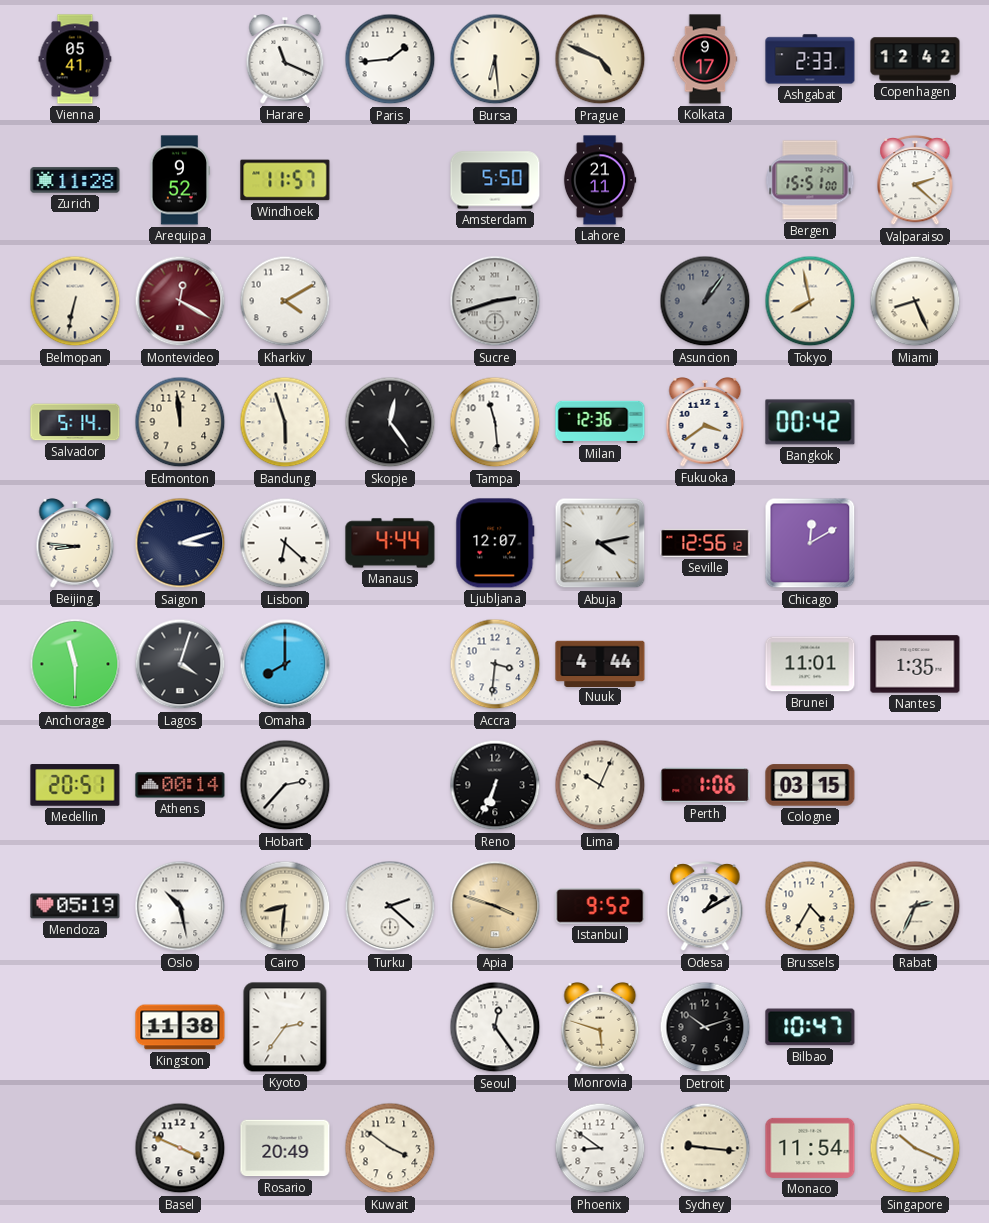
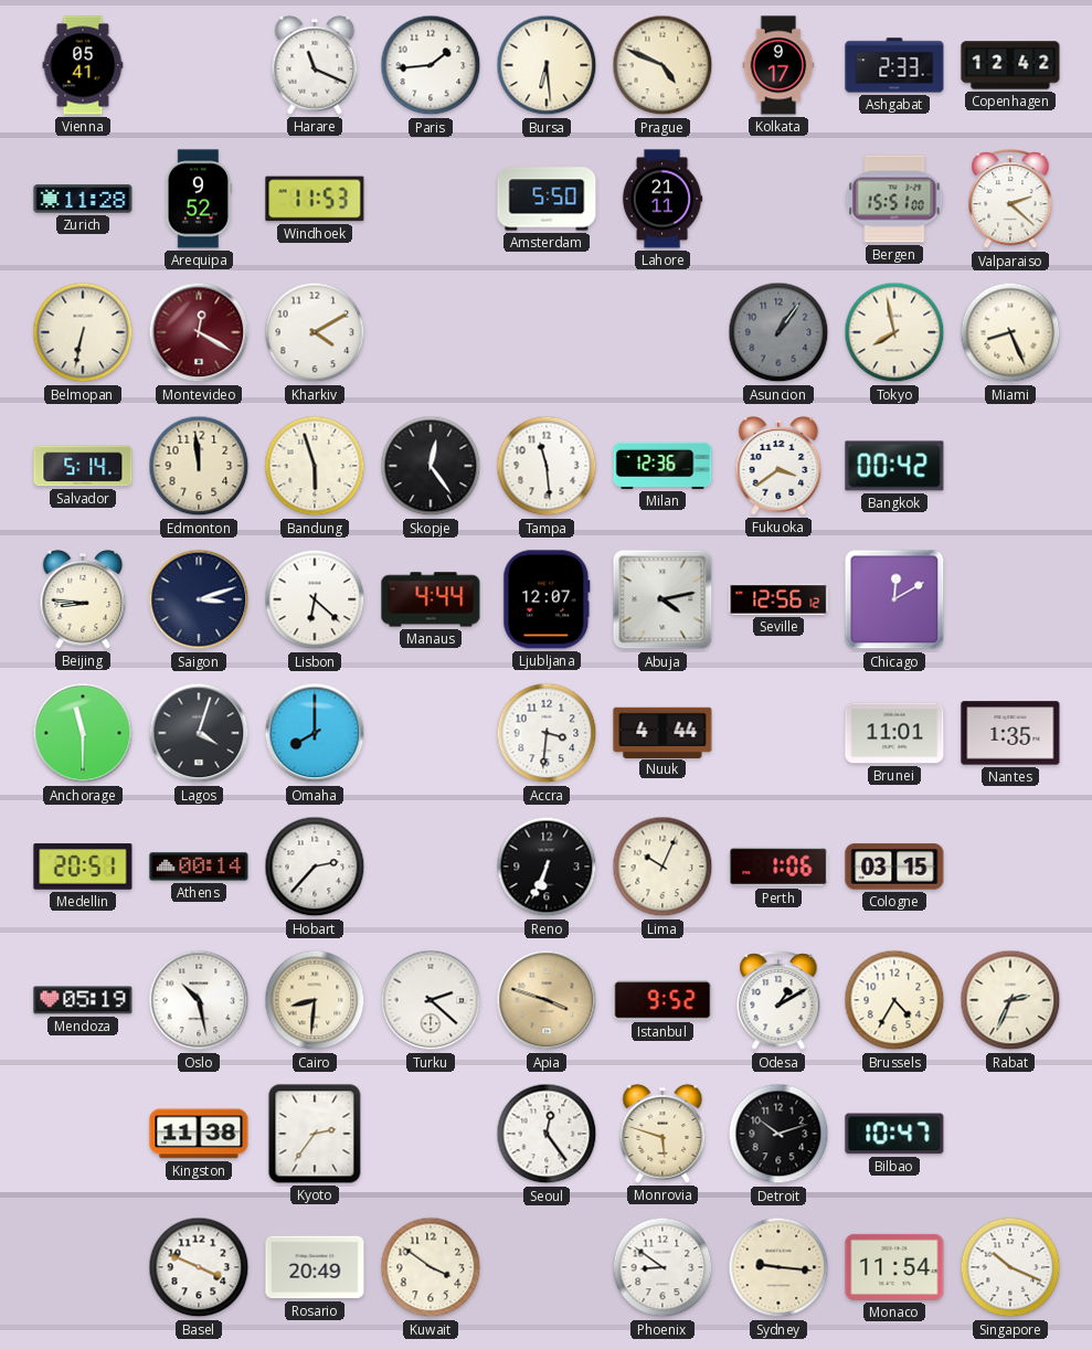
Windhoek: 11:57 -> 11:53
Sucre: 2:42 -> none
